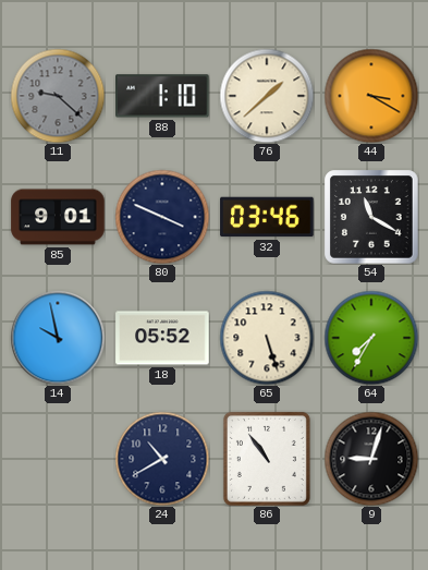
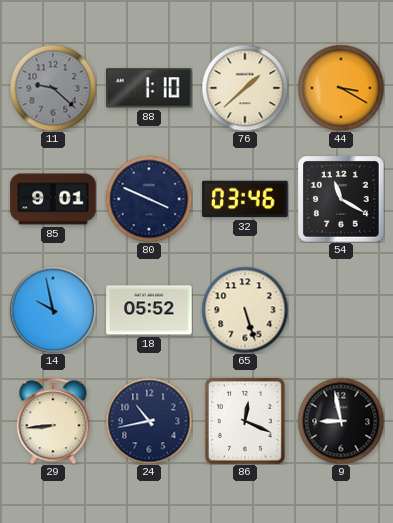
64: 7:35 -> none
29: none -> 8:44
24: 10:40 -> 10:43
86: 10:54 -> 12:19
9: 9:03 -> 8:58
